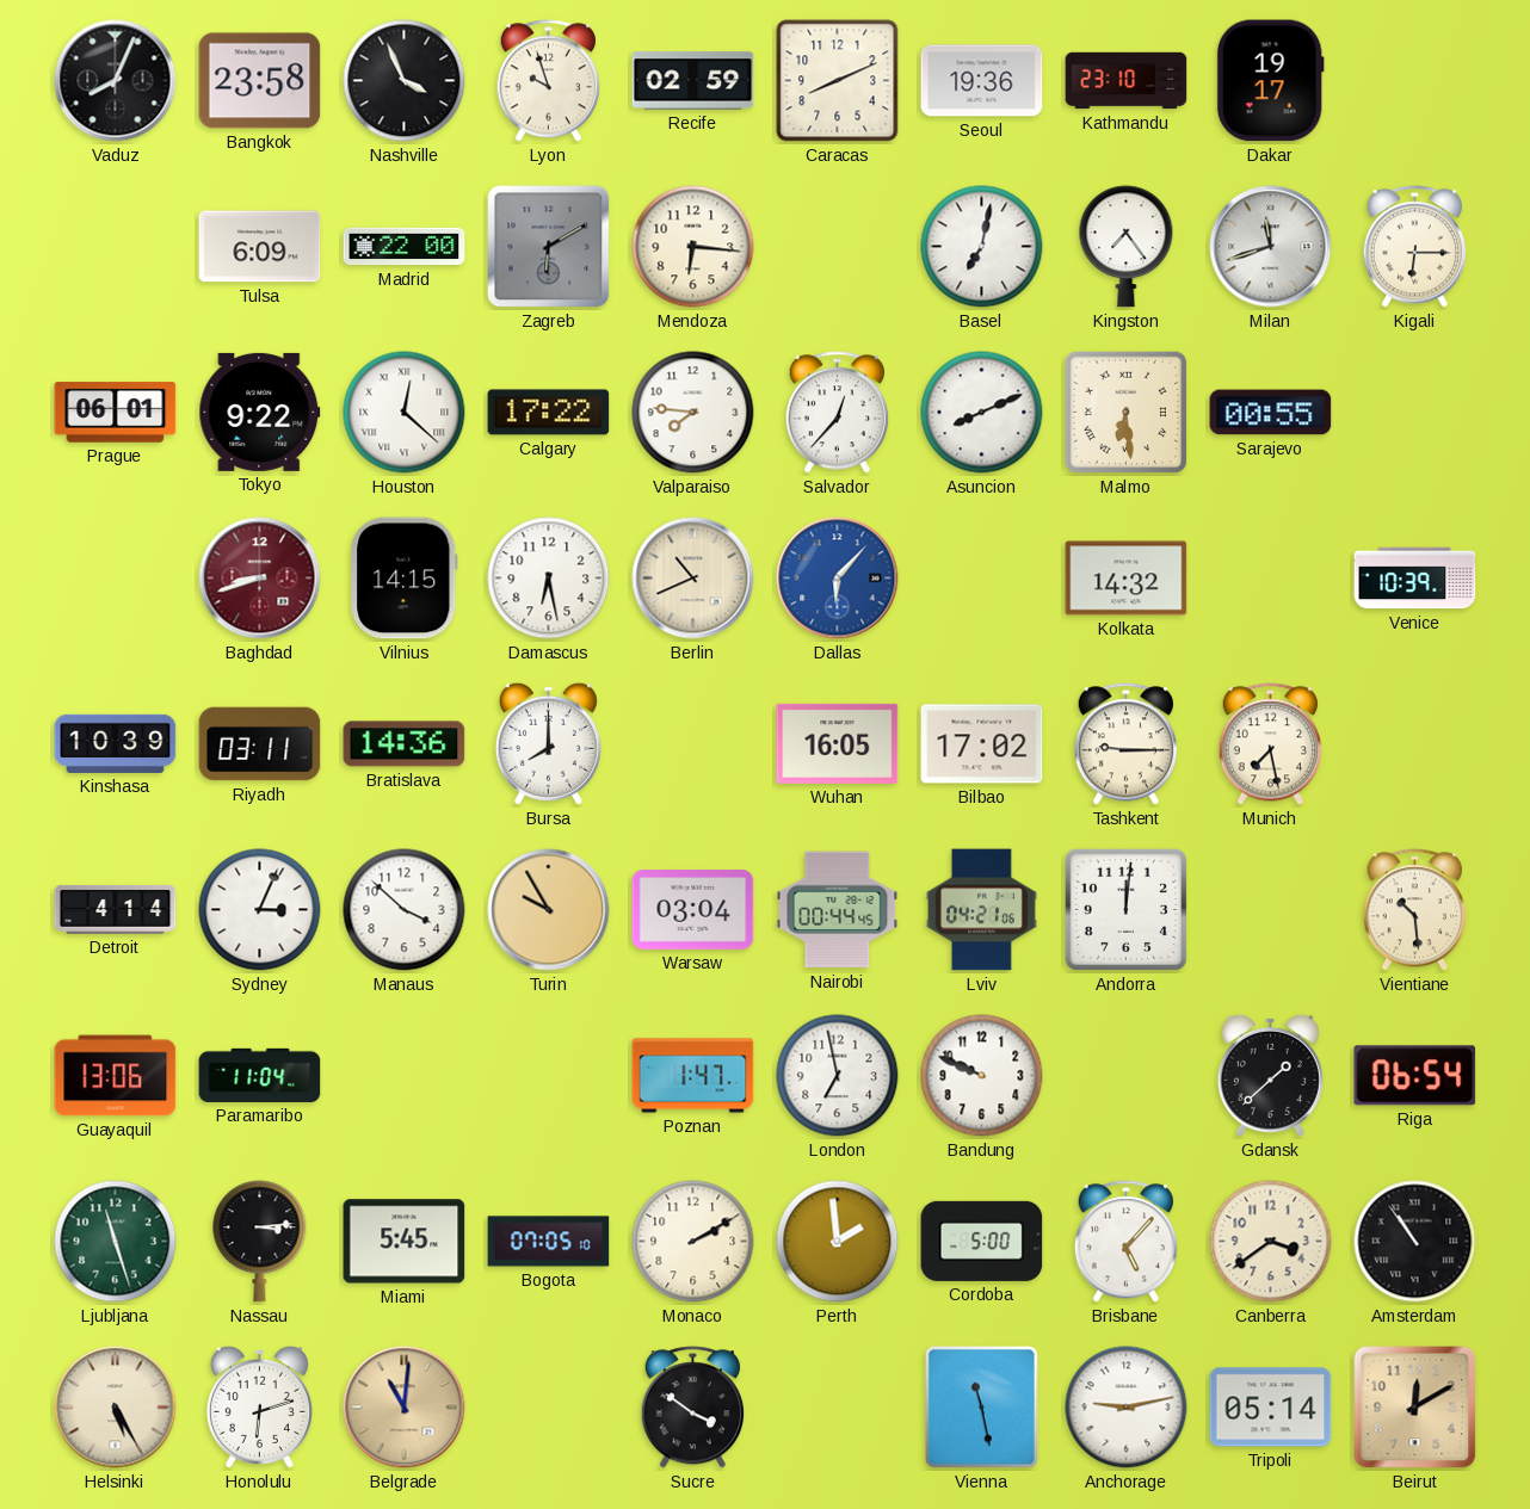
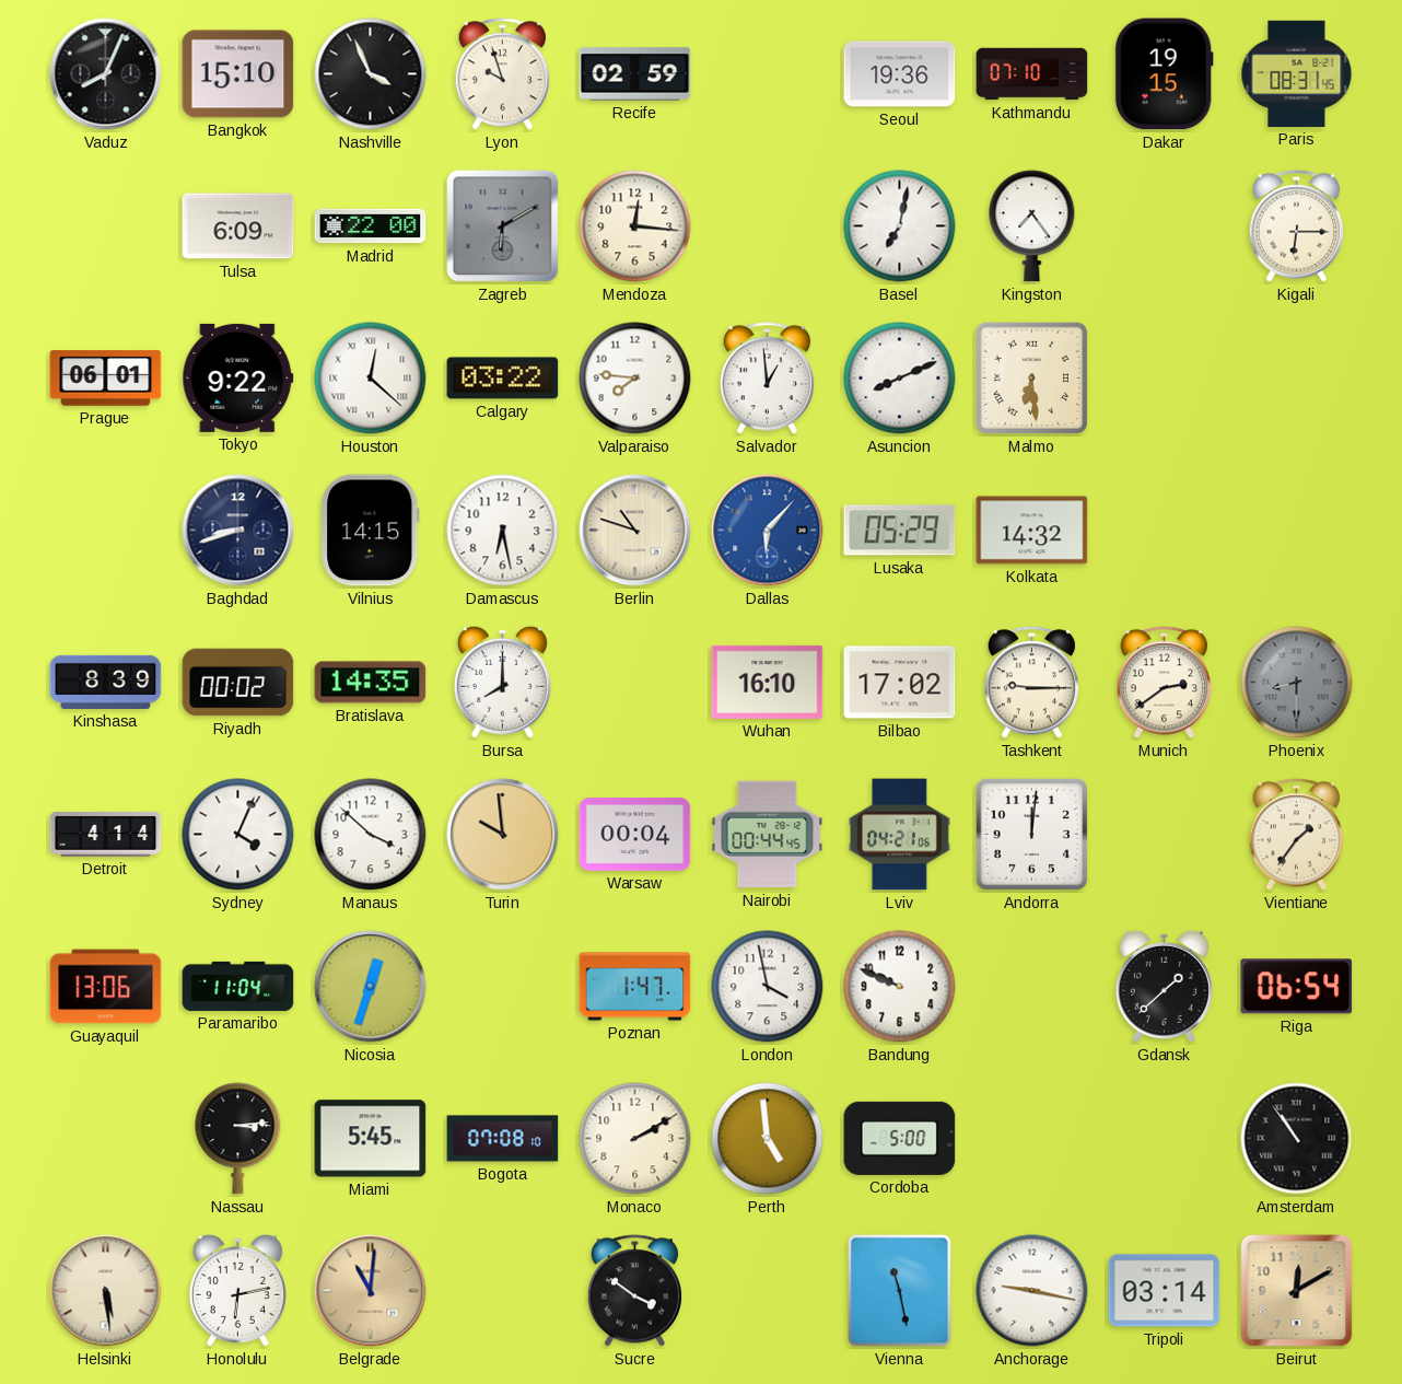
Bangkok: 23:58 -> 15:10
Caracas: 8:11 -> none
Kathmandu: 23:10 -> 07:10
Dakar: 19:17 -> 19:15
Paris: none -> 08:31
Mendoza: 6:16 -> 12:16
Milan: 11:42 -> none
Calgary: 17:22 -> 03:22
Salvador: 12:37 -> 12:59
Sarajevo: 00:55 -> none
Baghdad dial: burgundy -> navy
Berlin: 10:41 -> 10:48
Lusaka: none -> 05:29
Venice: 10:39 -> none
Kinshasa: 10:39 -> 8:39
Riyadh: 03:11 -> 00:02
Bratislava: 14:36 -> 14:35
Wuhan: 16:05 -> 16:10
Munich: 7:28 -> 2:39
Phoenix: none -> 8:30
Sydney: 3:04 -> 4:04
Turin: 9:55 -> 9:59
Warsaw: 03:04 -> 00:04
Vientiane: 10:29 -> 1:36
Nicosia: none -> 12:33
London: 6:58 -> 3:58
Ljubljana: 11:27 -> none
Bogota: 07:05 -> 07:08
Perth: 1:59 -> 4:59
Brisbane: 5:07 -> none
Canberra: 3:39 -> none
Helsinki: 5:25 -> 5:29
Honolulu: 6:12 -> 6:13
Anchorage: 9:13 -> 9:17
Tripoli: 05:14 -> 03:14
